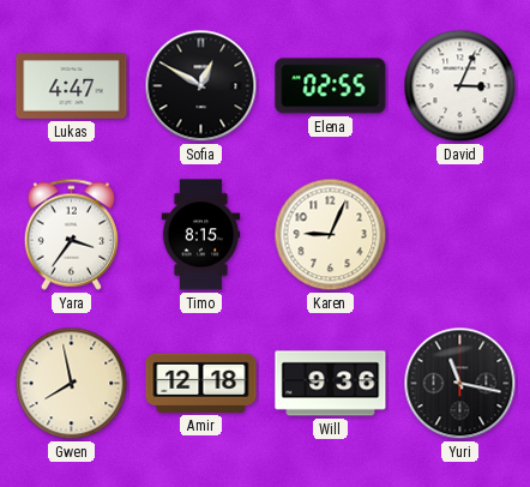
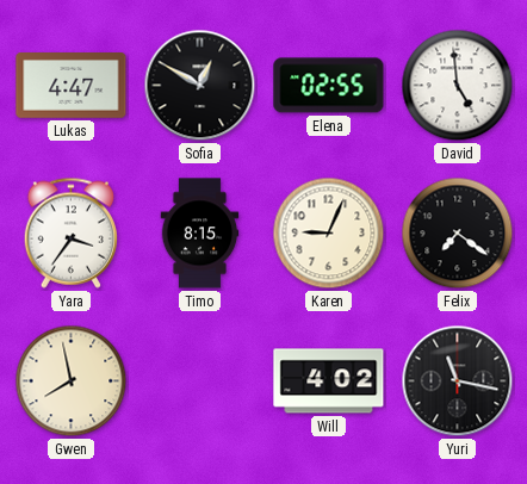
David: 3:04 -> 4:59
Felix: none -> 7:21
Amir: 12:18 -> none
Will: 9:36 -> 4:02
